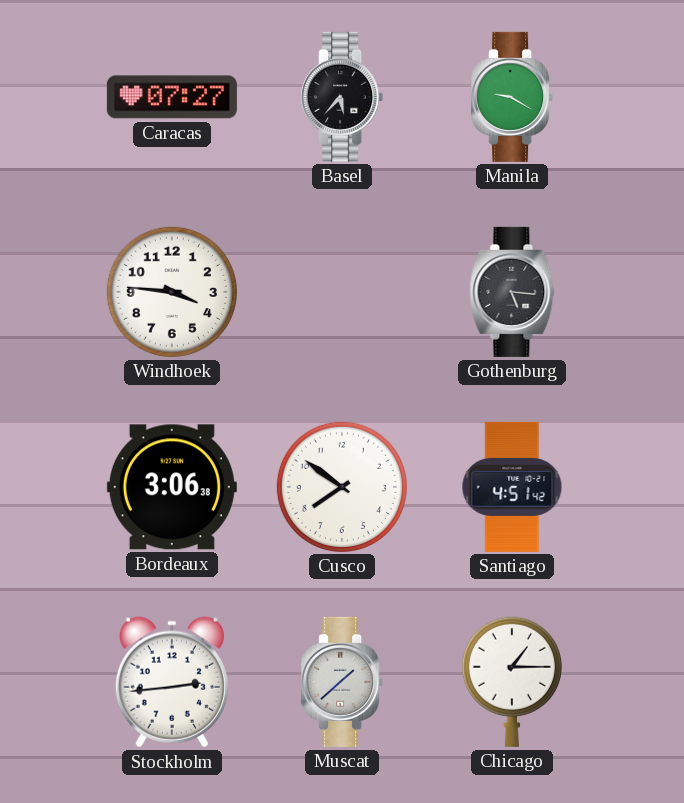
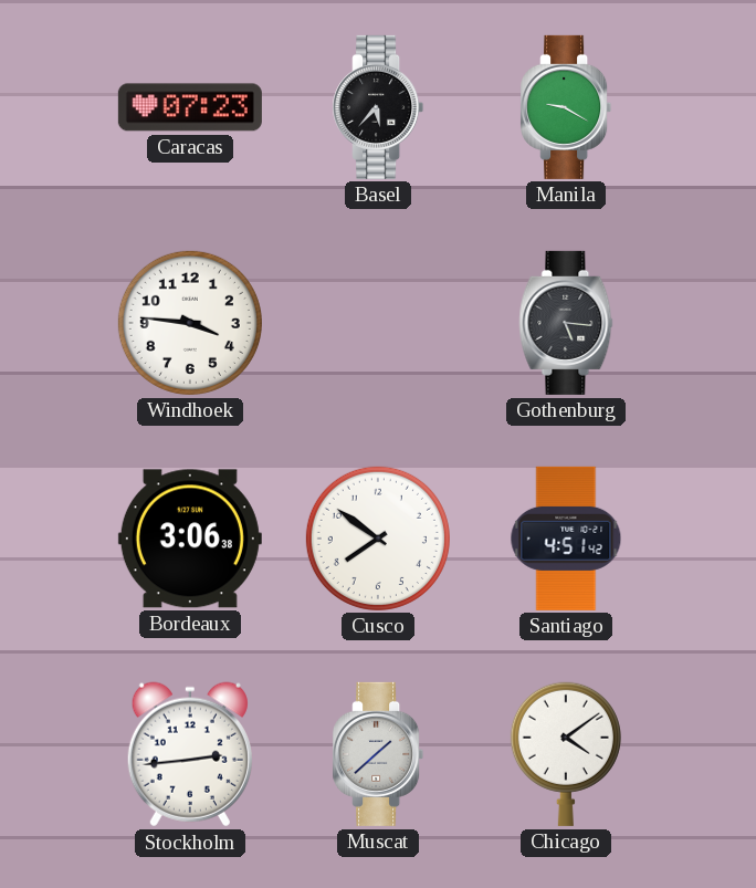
Caracas: 07:27 -> 07:23
Chicago: 1:15 -> 4:09
